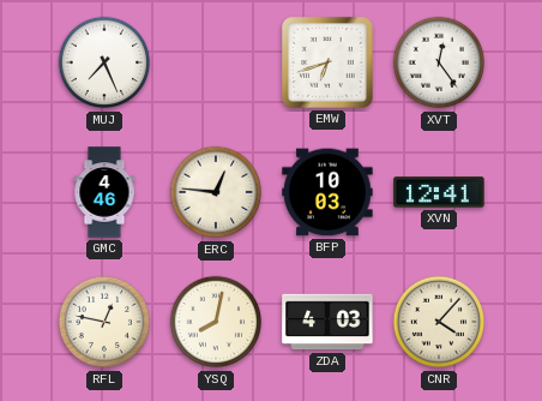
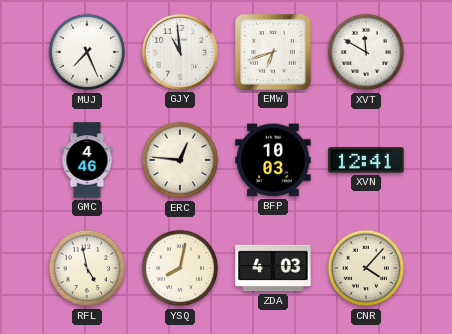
GJY: none -> 10:59
XVT: 12:24 -> 11:50
RFL: 12:47 -> 4:58
